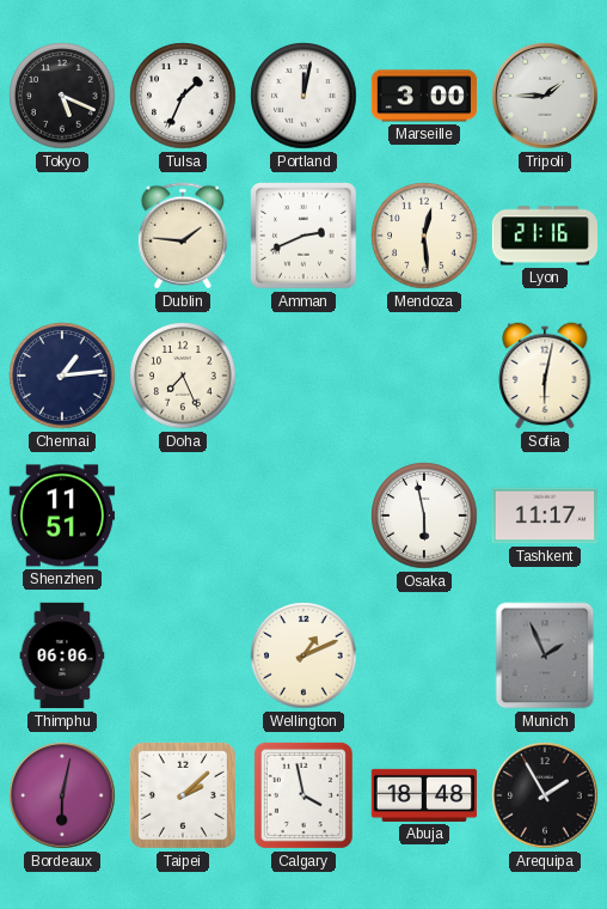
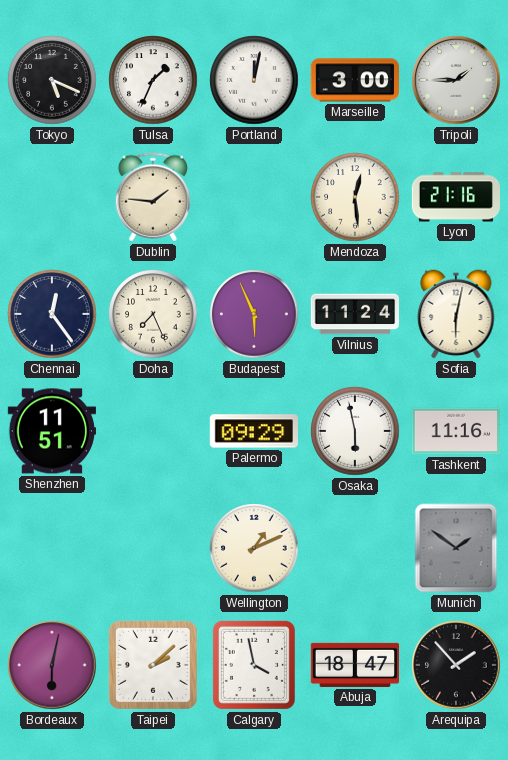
Amman: 2:41 -> none
Chennai: 1:14 -> 12:24
Budapest: none -> 5:56
Vilnius: none -> 11:24
Palermo: none -> 09:29
Tashkent: 11:17 -> 11:16
Thimphu: 06:06 -> none
Munich: 1:56 -> 1:51
Abuja: 18:48 -> 18:47
Arequipa: 1:55 -> 1:53
